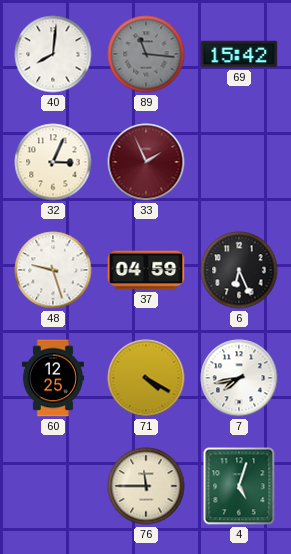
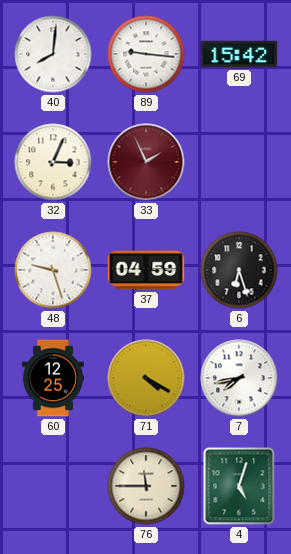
89: 11:16 -> 9:16
89 dial: grey -> white
6: 6:26 -> 6:27
